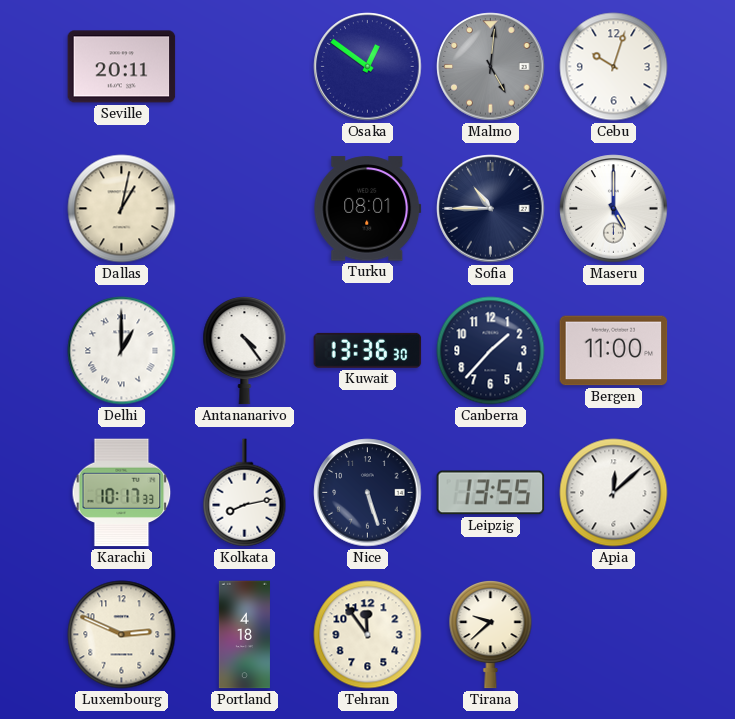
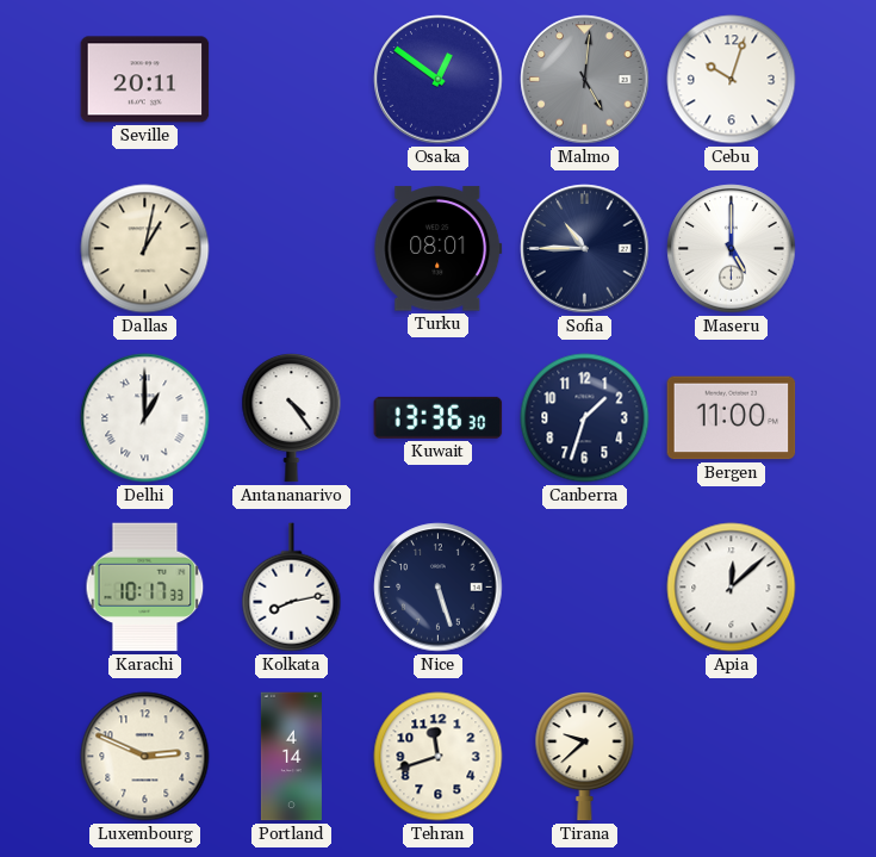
Canberra: 1:37 -> 1:33
Leipzig: 13:55 -> none
Portland: 4:18 -> 4:14
Tehran: 11:54 -> 11:42
